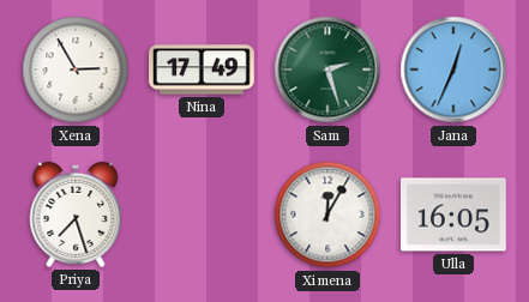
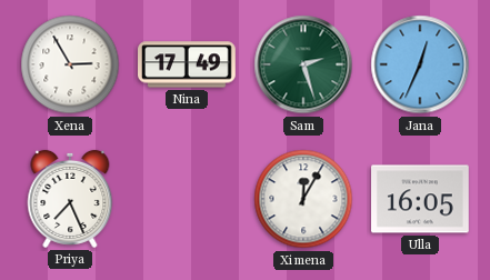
Priya: 7:27 -> 7:26
